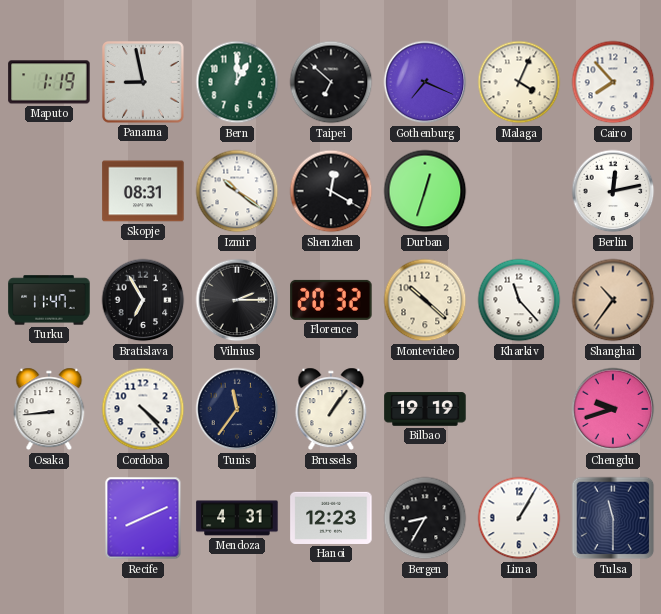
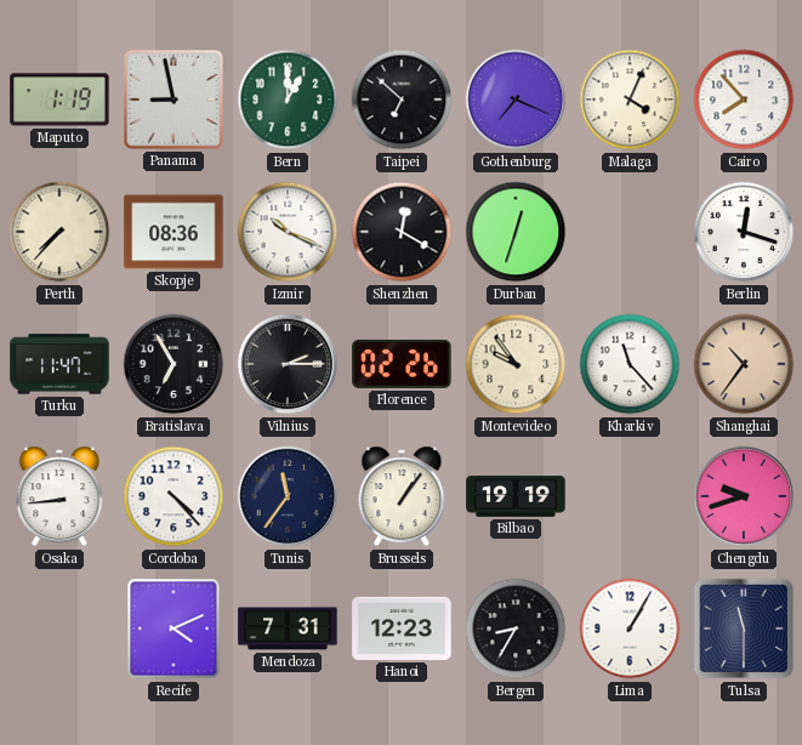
Perth: none -> 7:37
Skopje: 08:31 -> 08:36
Izmir: 10:21 -> 10:19
Berlin: 12:13 -> 12:18
Florence: 20:32 -> 02:26
Montevideo: 10:22 -> 9:54
Recife: 8:11 -> 4:11
Mendoza: 4:31 -> 7:31
